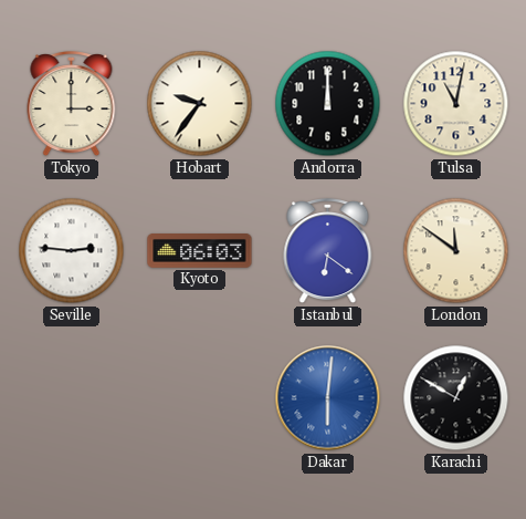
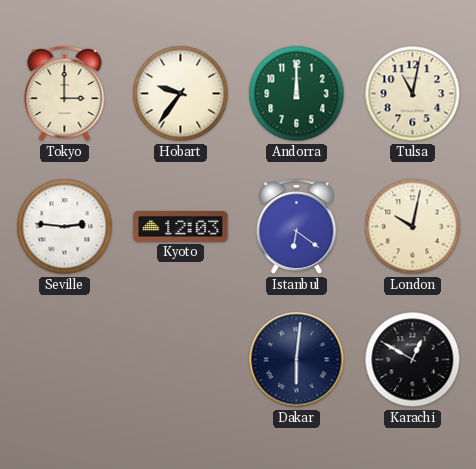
Andorra dial: black -> green
Kyoto: 06:03 -> 12:03
London: 11:51 -> 10:02
Dakar dial: blue -> navy
